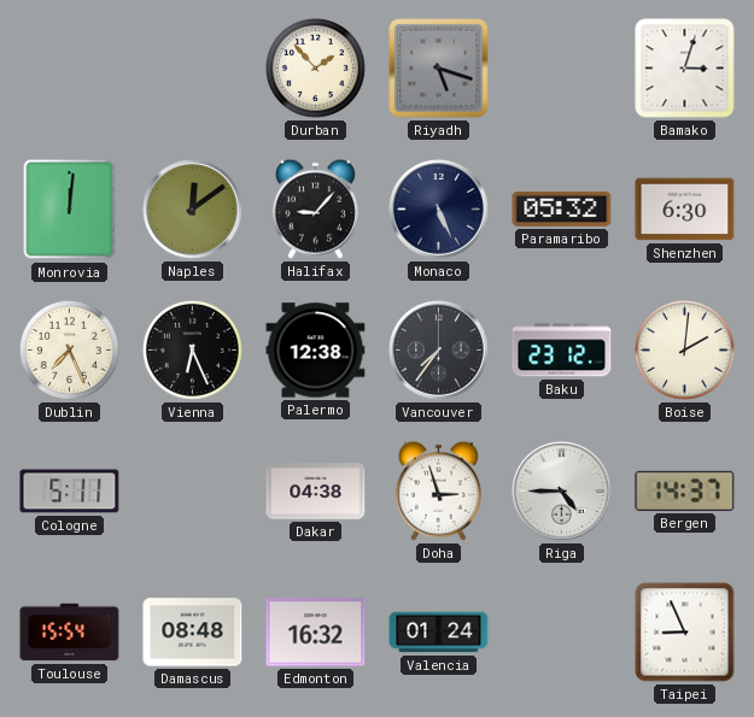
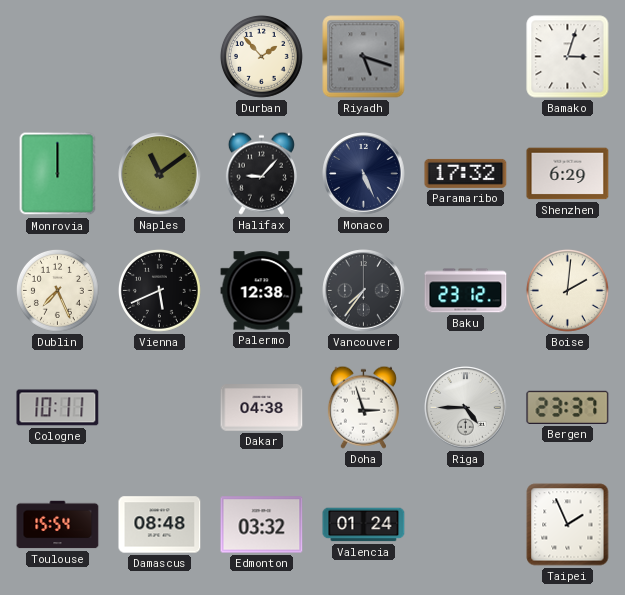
Monrovia: 12:01 -> 12:00
Naples: 12:09 -> 11:09
Paramaribo: 05:32 -> 17:32
Shenzhen: 6:30 -> 6:29
Vienna: 6:26 -> 5:41
Cologne: 5:11 -> 10:11
Bergen: 14:37 -> 23:37
Edmonton: 16:32 -> 03:32
Taipei: 8:56 -> 1:56
